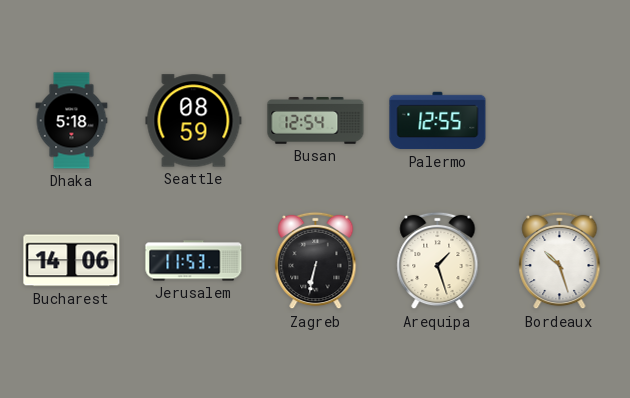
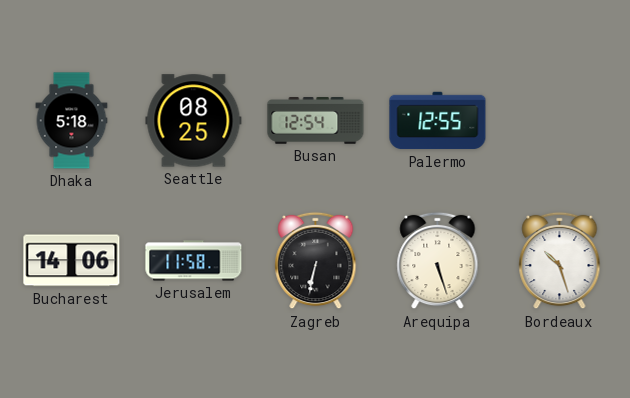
Seattle: 08:59 -> 08:25
Jerusalem: 11:53 -> 11:58
Arequipa: 1:27 -> 5:27
